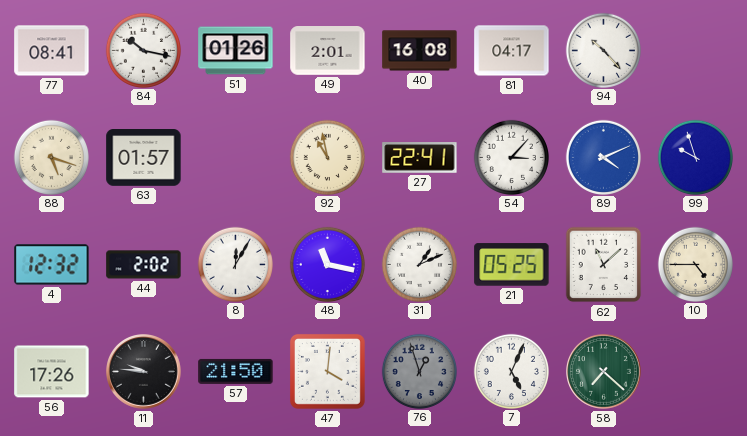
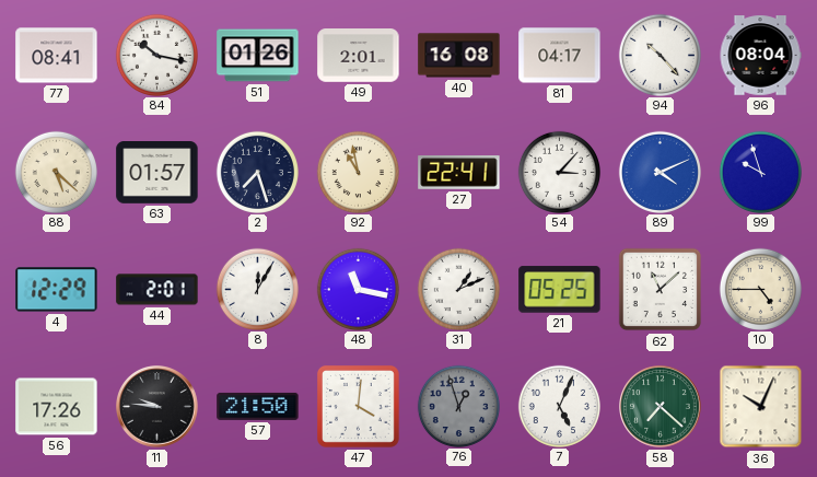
96: none -> 08:04
88: 5:18 -> 5:22
2: none -> 7:27
4: 12:32 -> 12:29
44: 2:02 -> 2:01
36: none -> 10:04
